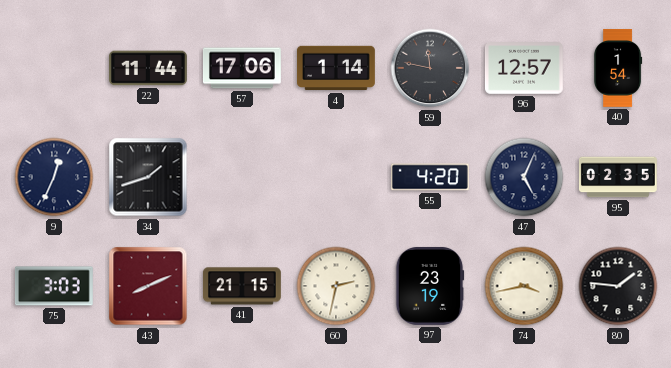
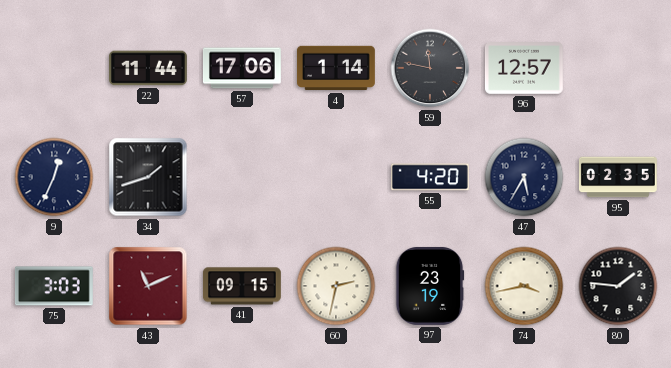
40: 1:54 -> none
47: 5:04 -> 5:35
43: 8:11 -> 11:11
41: 21:15 -> 09:15
